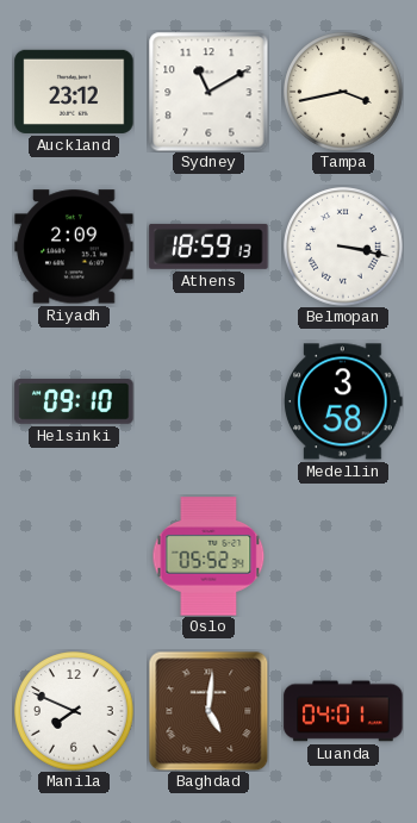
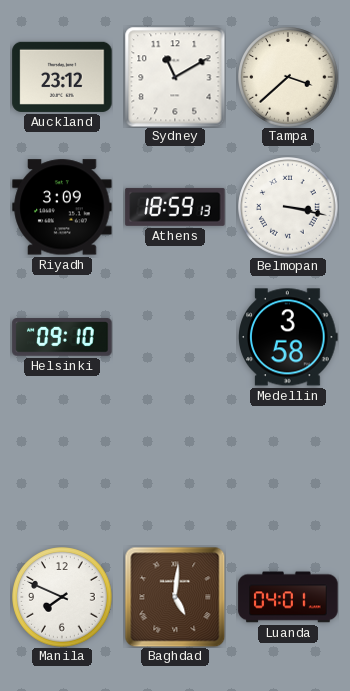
Tampa: 3:43 -> 3:38
Riyadh: 2:09 -> 3:09
Oslo: 05:52 -> none
